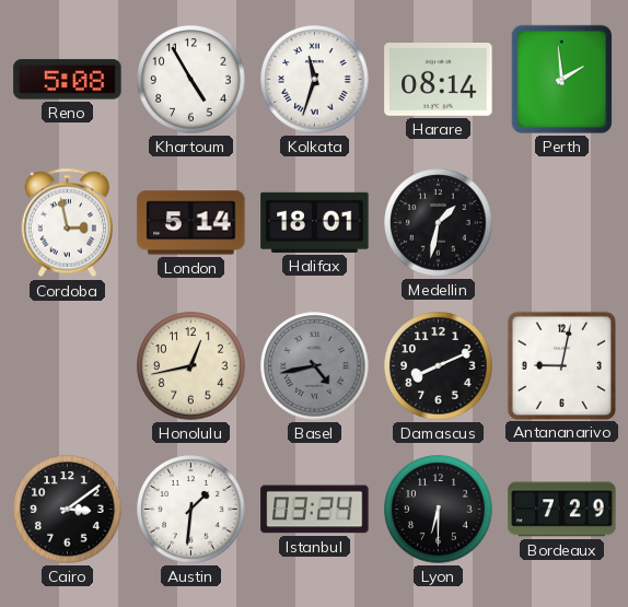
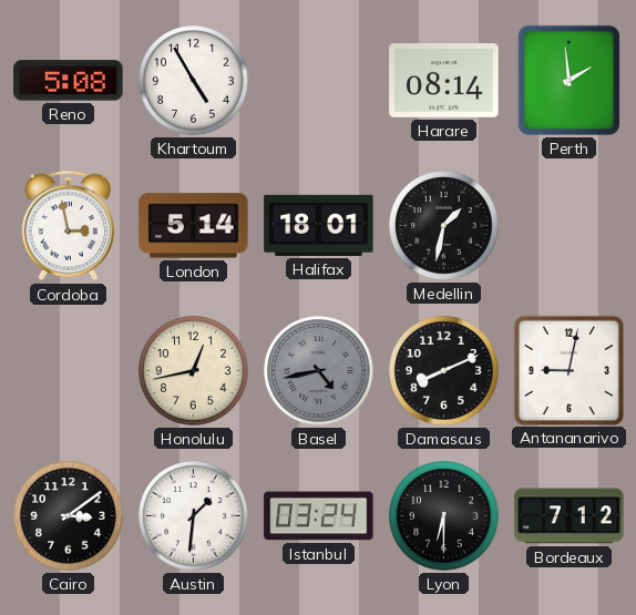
Kolkata: 11:33 -> none
Bordeaux: 7:29 -> 7:12
